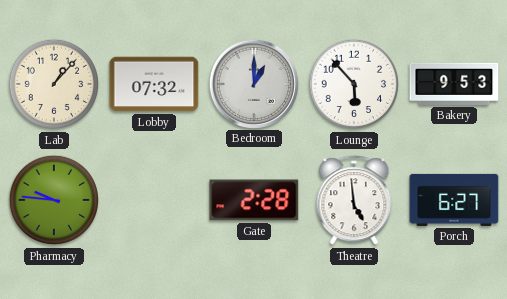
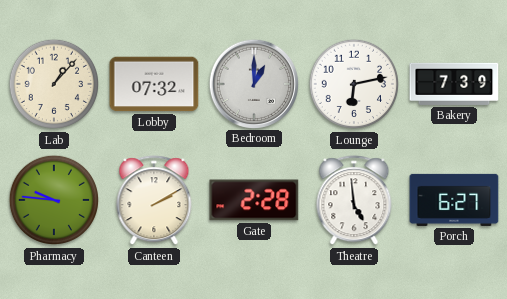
Lounge: 5:53 -> 6:13
Bakery: 9:53 -> 7:39
Canteen: none -> 2:10
